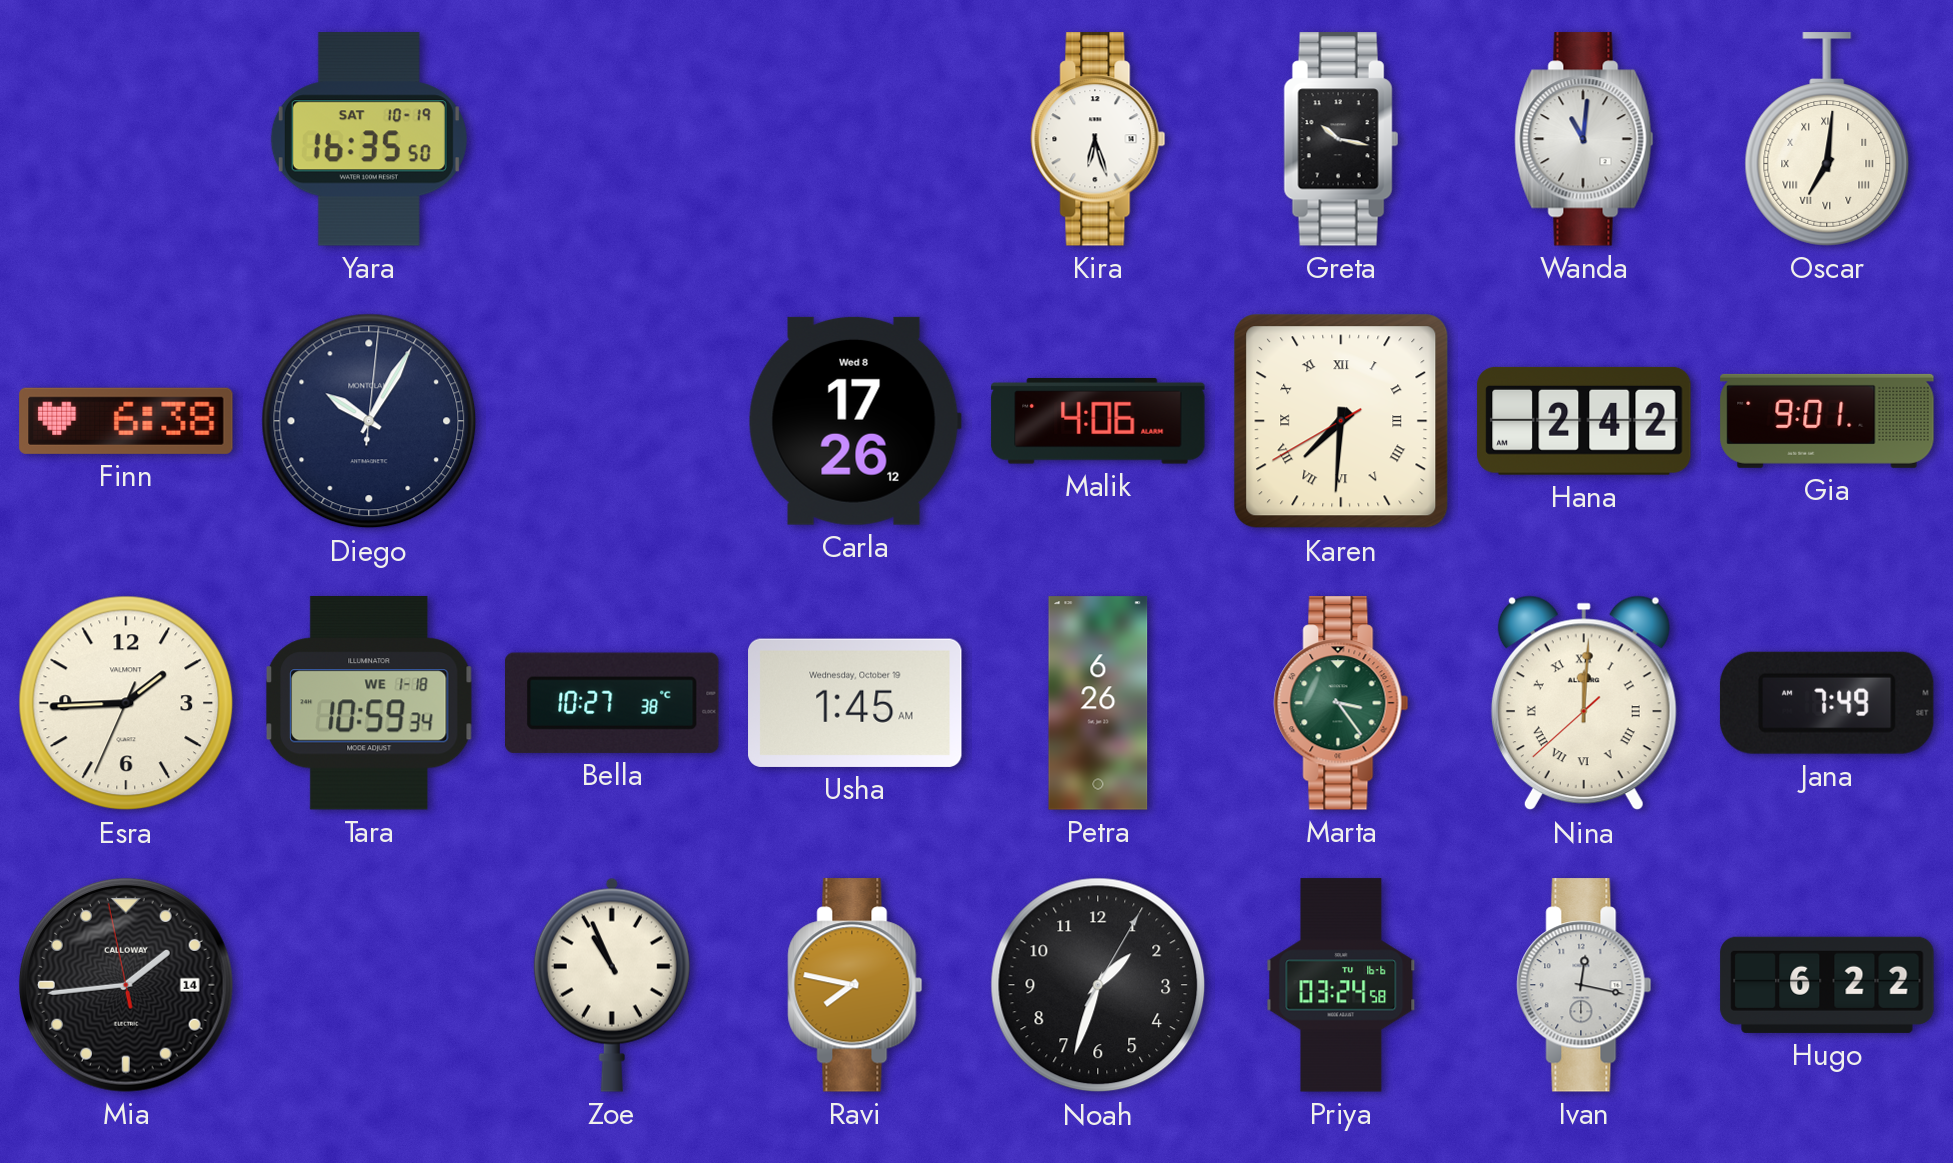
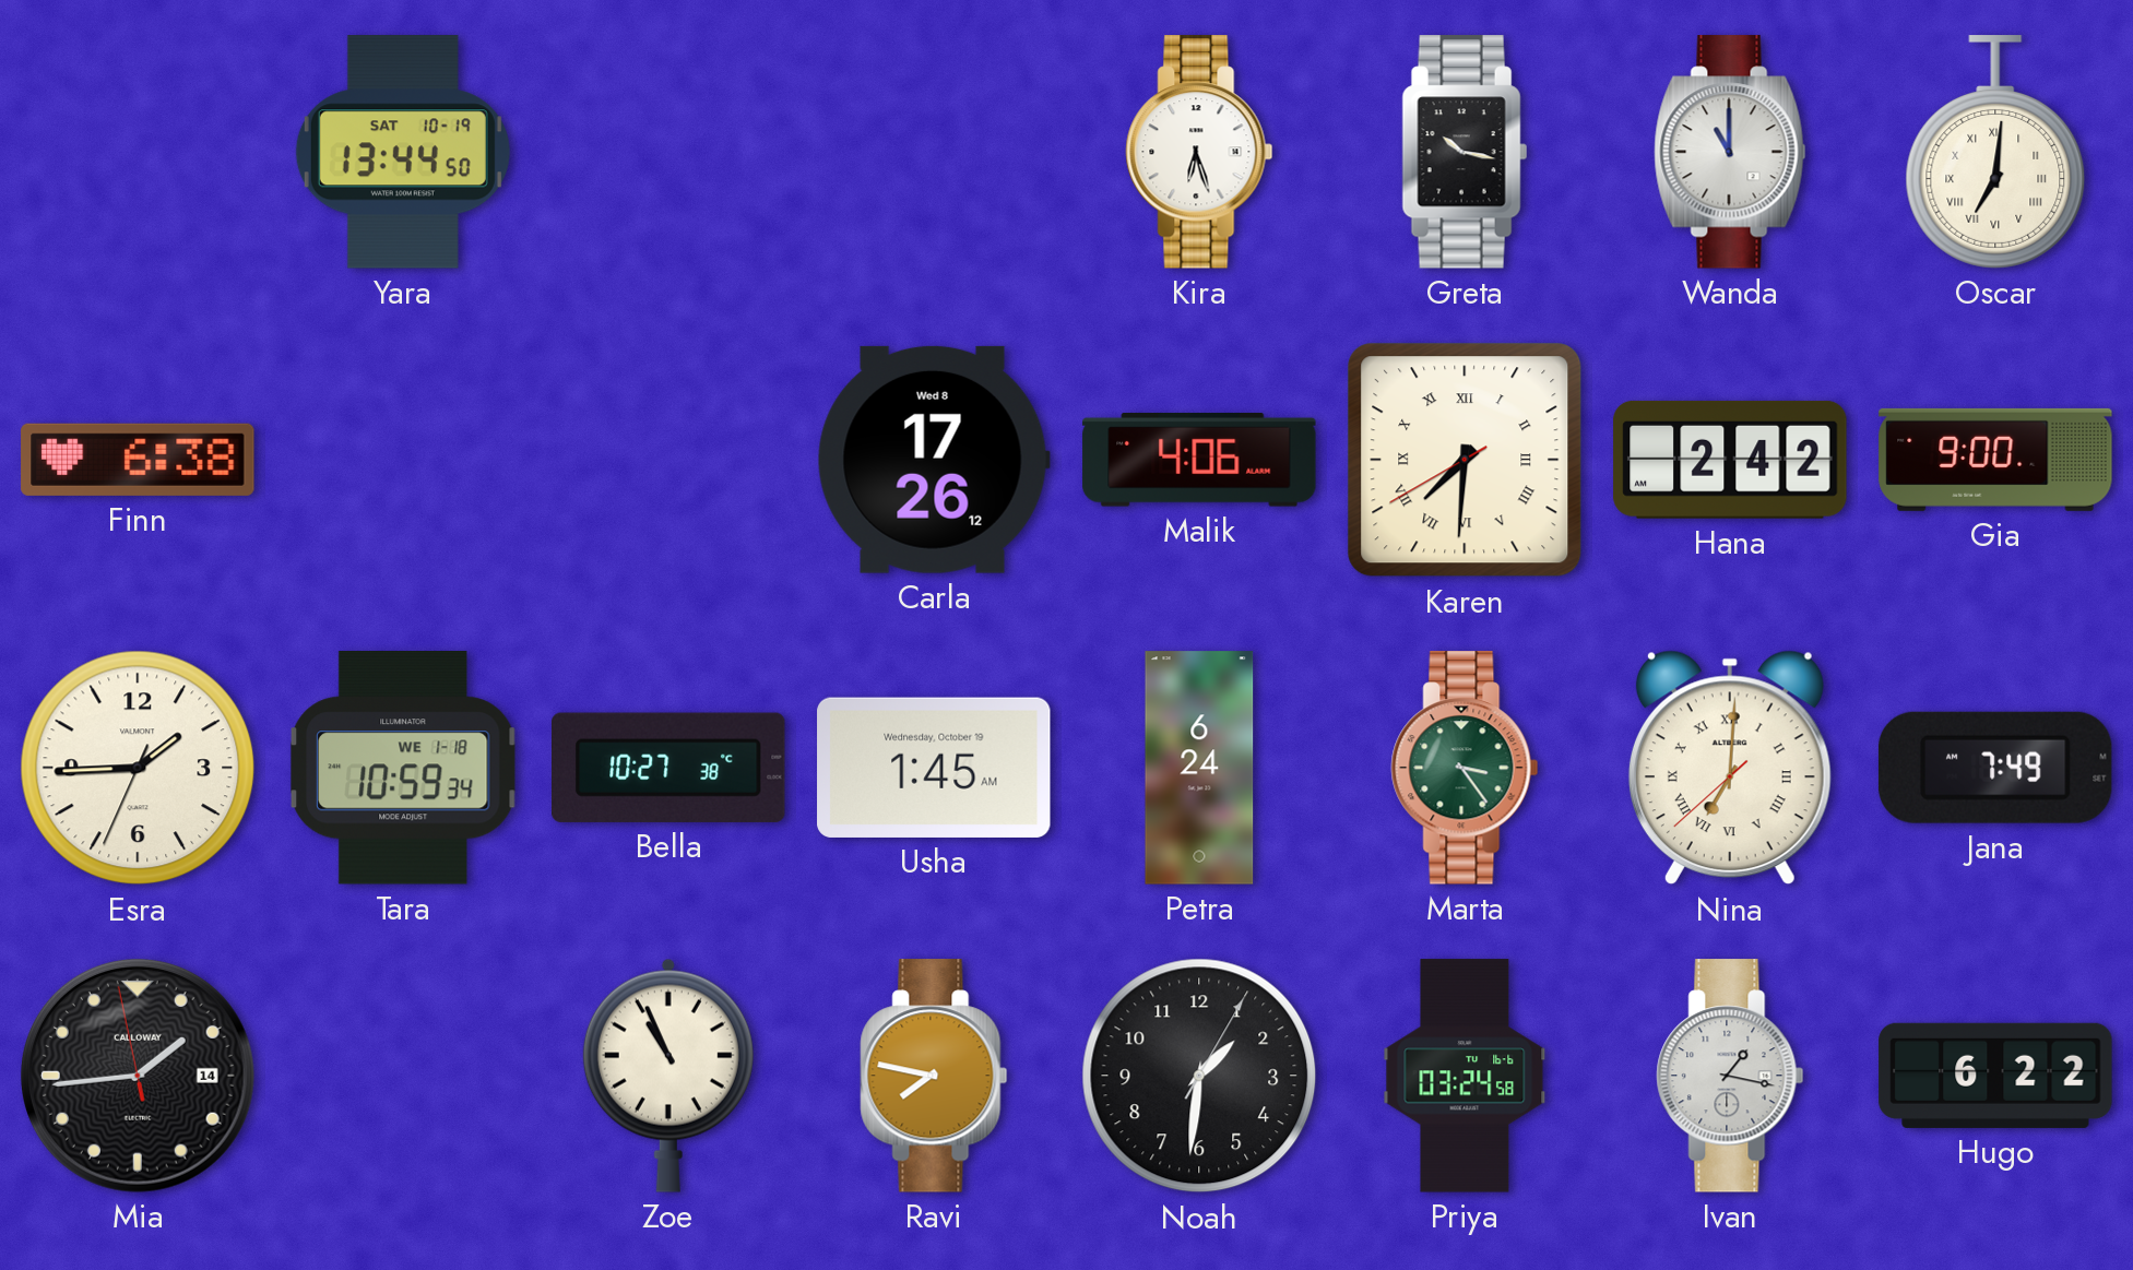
Yara: 16:35 -> 13:44
Wanda: 11:01 -> 11:00
Diego: 10:05 -> none
Gia: 9:01 -> 9:00
Petra: 6:26 -> 6:24
Nina: 12:00 -> 7:00
Noah: 1:33 -> 1:31
Ivan: 12:17 -> 1:17
